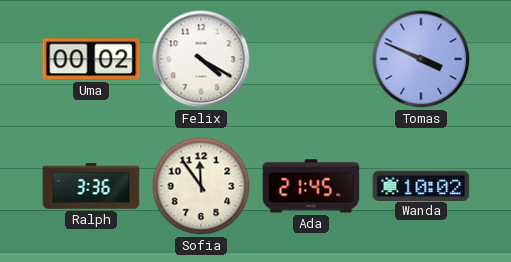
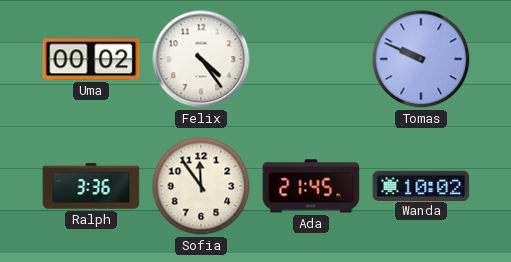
Felix: 4:20 -> 4:24
Tomas: 3:49 -> 9:49
